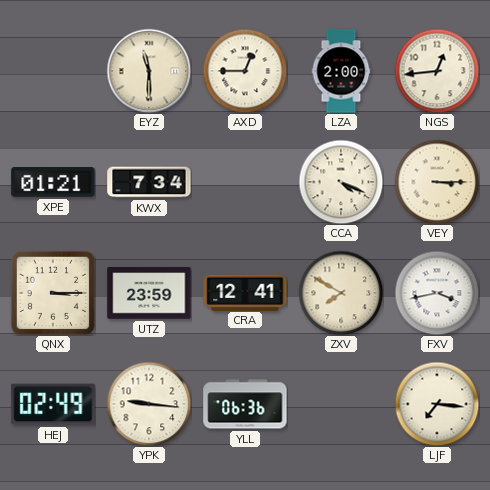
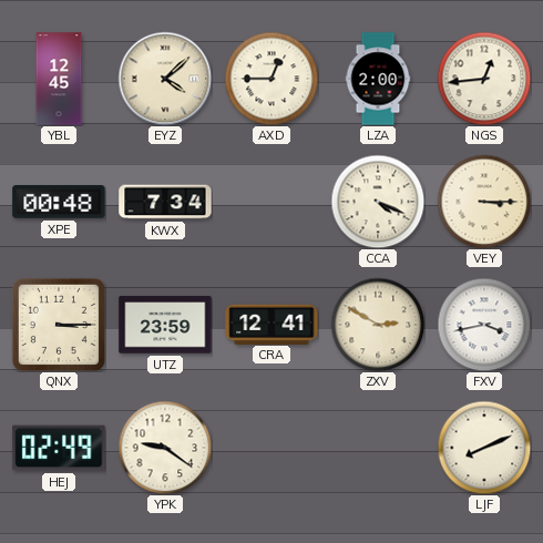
YBL: none -> 12:45
EYZ: 11:30 -> 4:08
XPE: 01:21 -> 00:48
ZXV: 7:50 -> 2:50
YPK: 9:16 -> 9:21
YLL: 06:36 -> none
LJF: 7:16 -> 8:11
